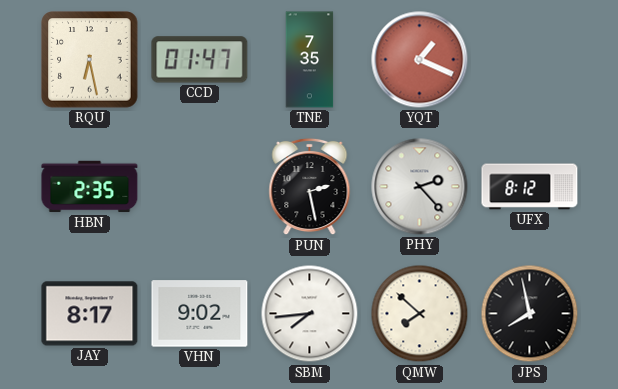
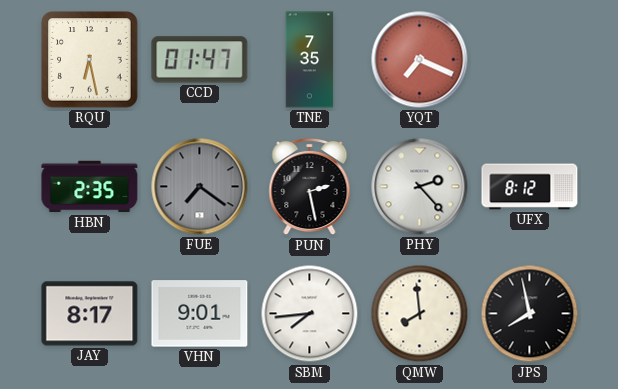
YQT: 1:19 -> 7:19
FUE: none -> 7:21
VHN: 9:02 -> 9:01
QMW: 7:52 -> 7:59
